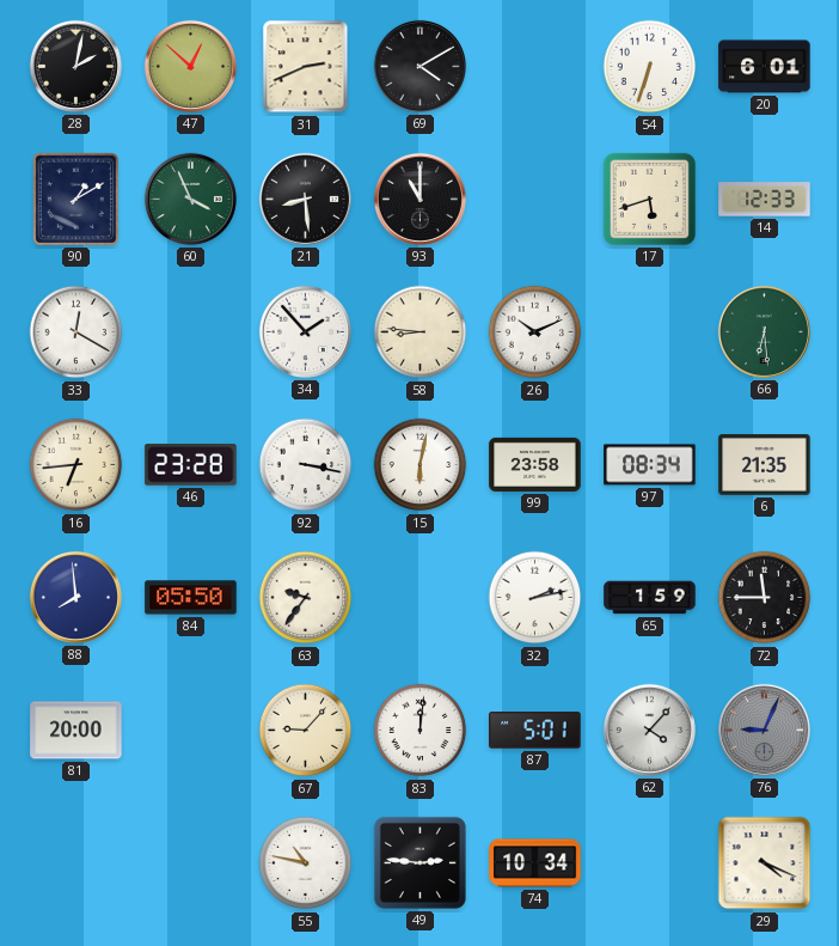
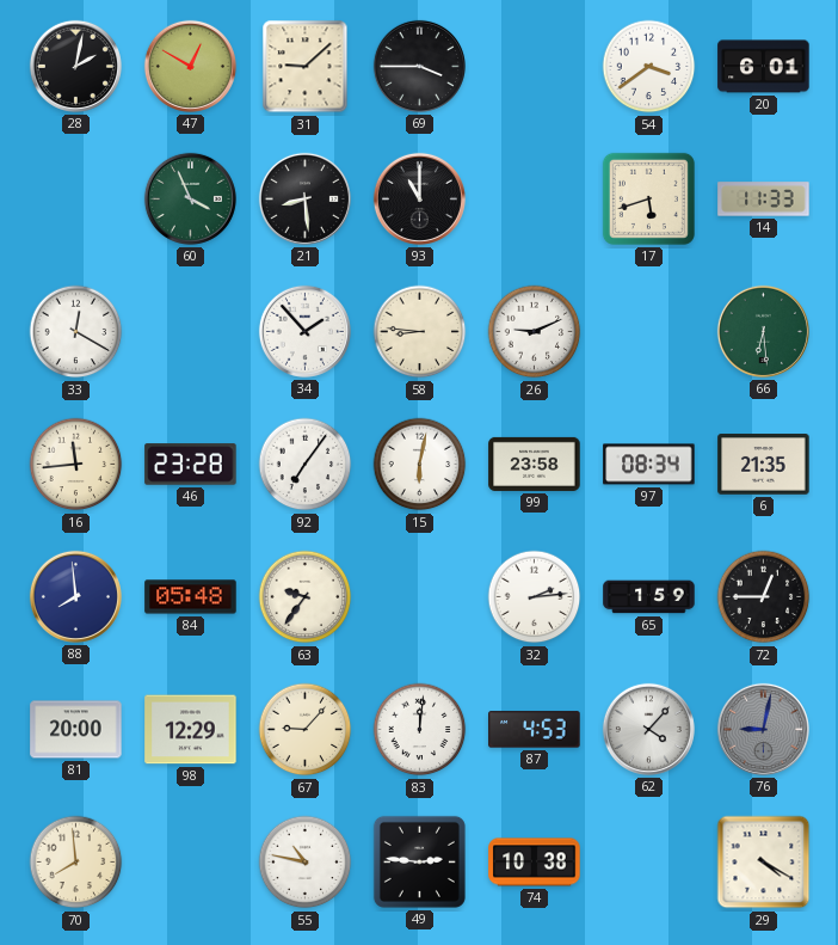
47: 12:52 -> 12:50
31: 2:41 -> 9:08
69: 4:10 -> 3:45
54: 6:33 -> 3:39
90: 1:10 -> none
14: 12:33 -> 11:33
26: 10:11 -> 9:11
16: 6:44 -> 11:44
92: 3:17 -> 7:06
84: 05:50 -> 05:48
32: 2:13 -> 2:14
72: 11:45 -> 12:45
98: none -> 12:29
87: 5:01 -> 4:53
76: 9:04 -> 9:02
70: none -> 7:59
74: 10:34 -> 10:38
29: 4:19 -> 4:20
